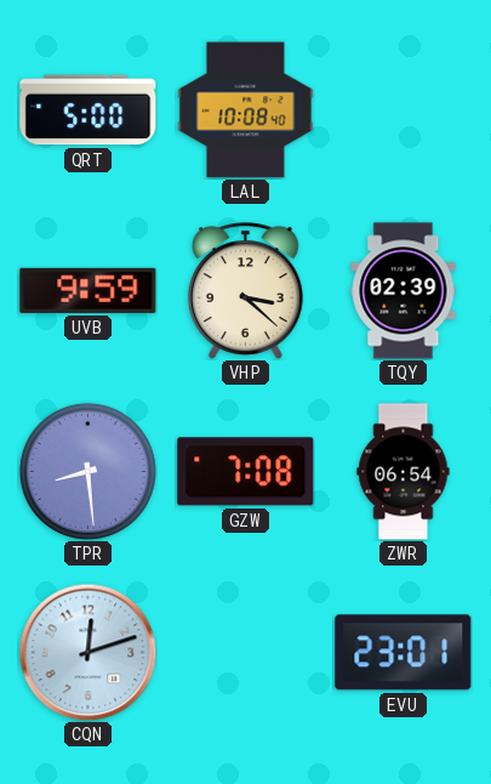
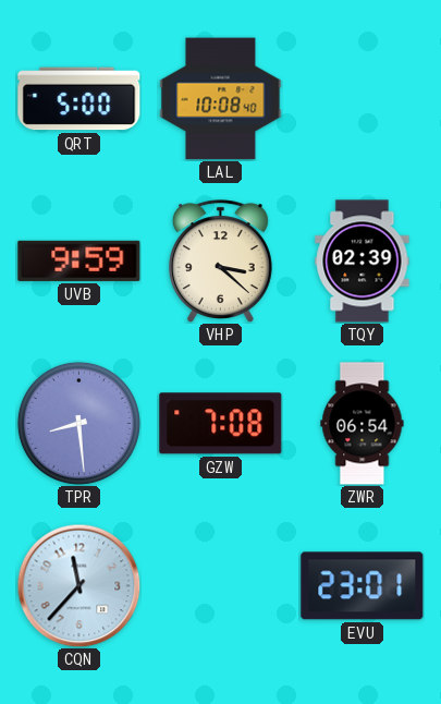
CQN: 12:12 -> 11:37
